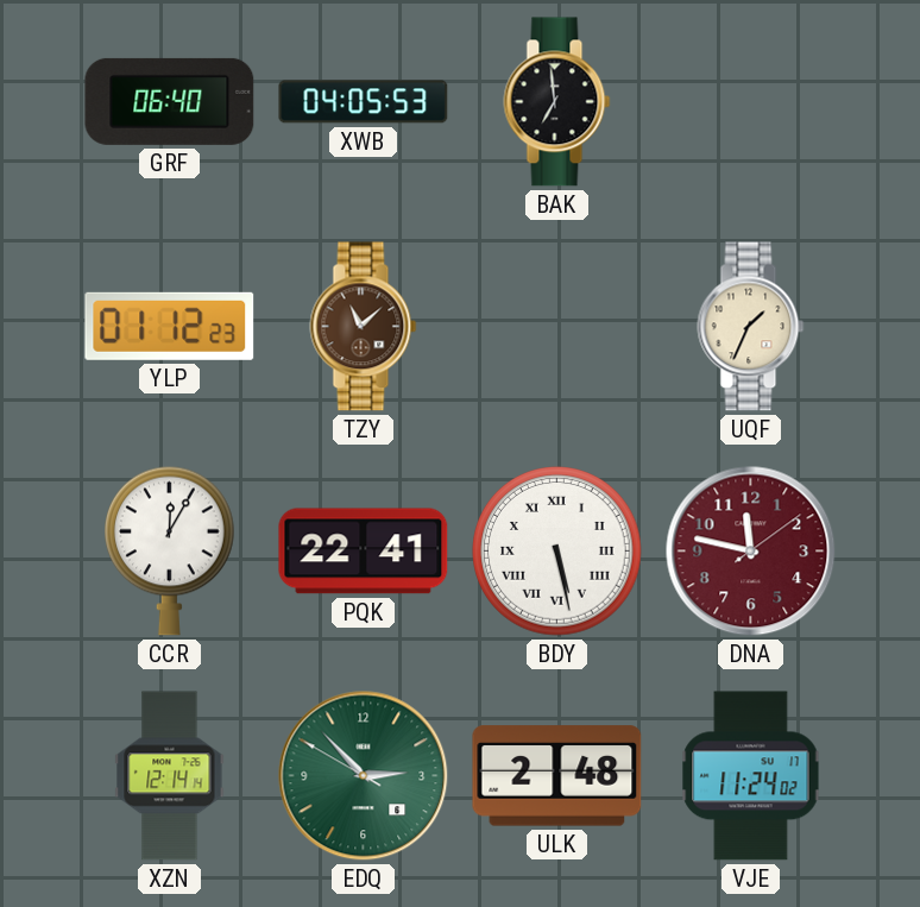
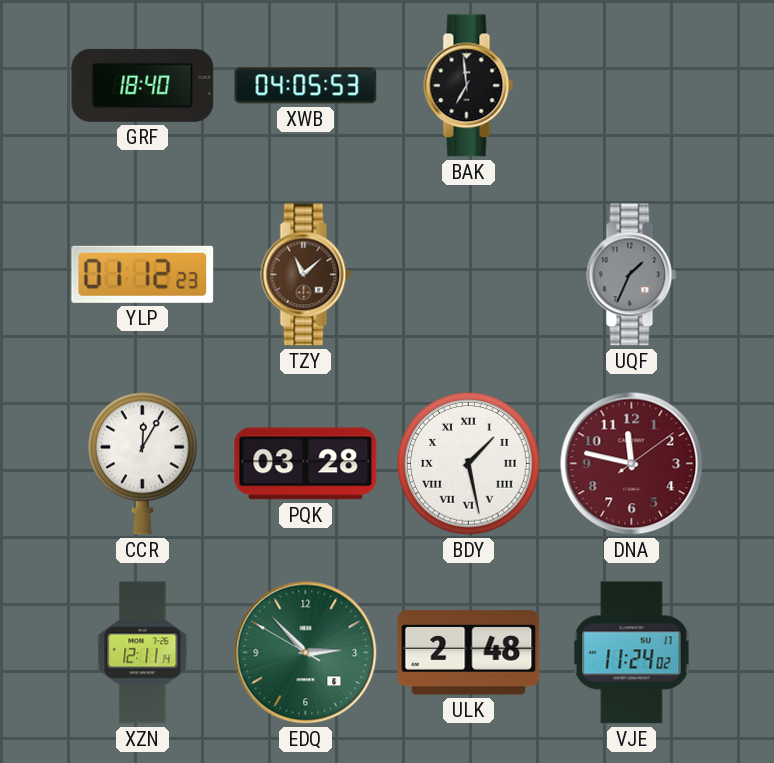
GRF: 06:40 -> 18:40
UQF dial: cream -> grey
PQK: 22:41 -> 03:28
BDY: 5:28 -> 1:28
XZN: 12:14 -> 12:11
